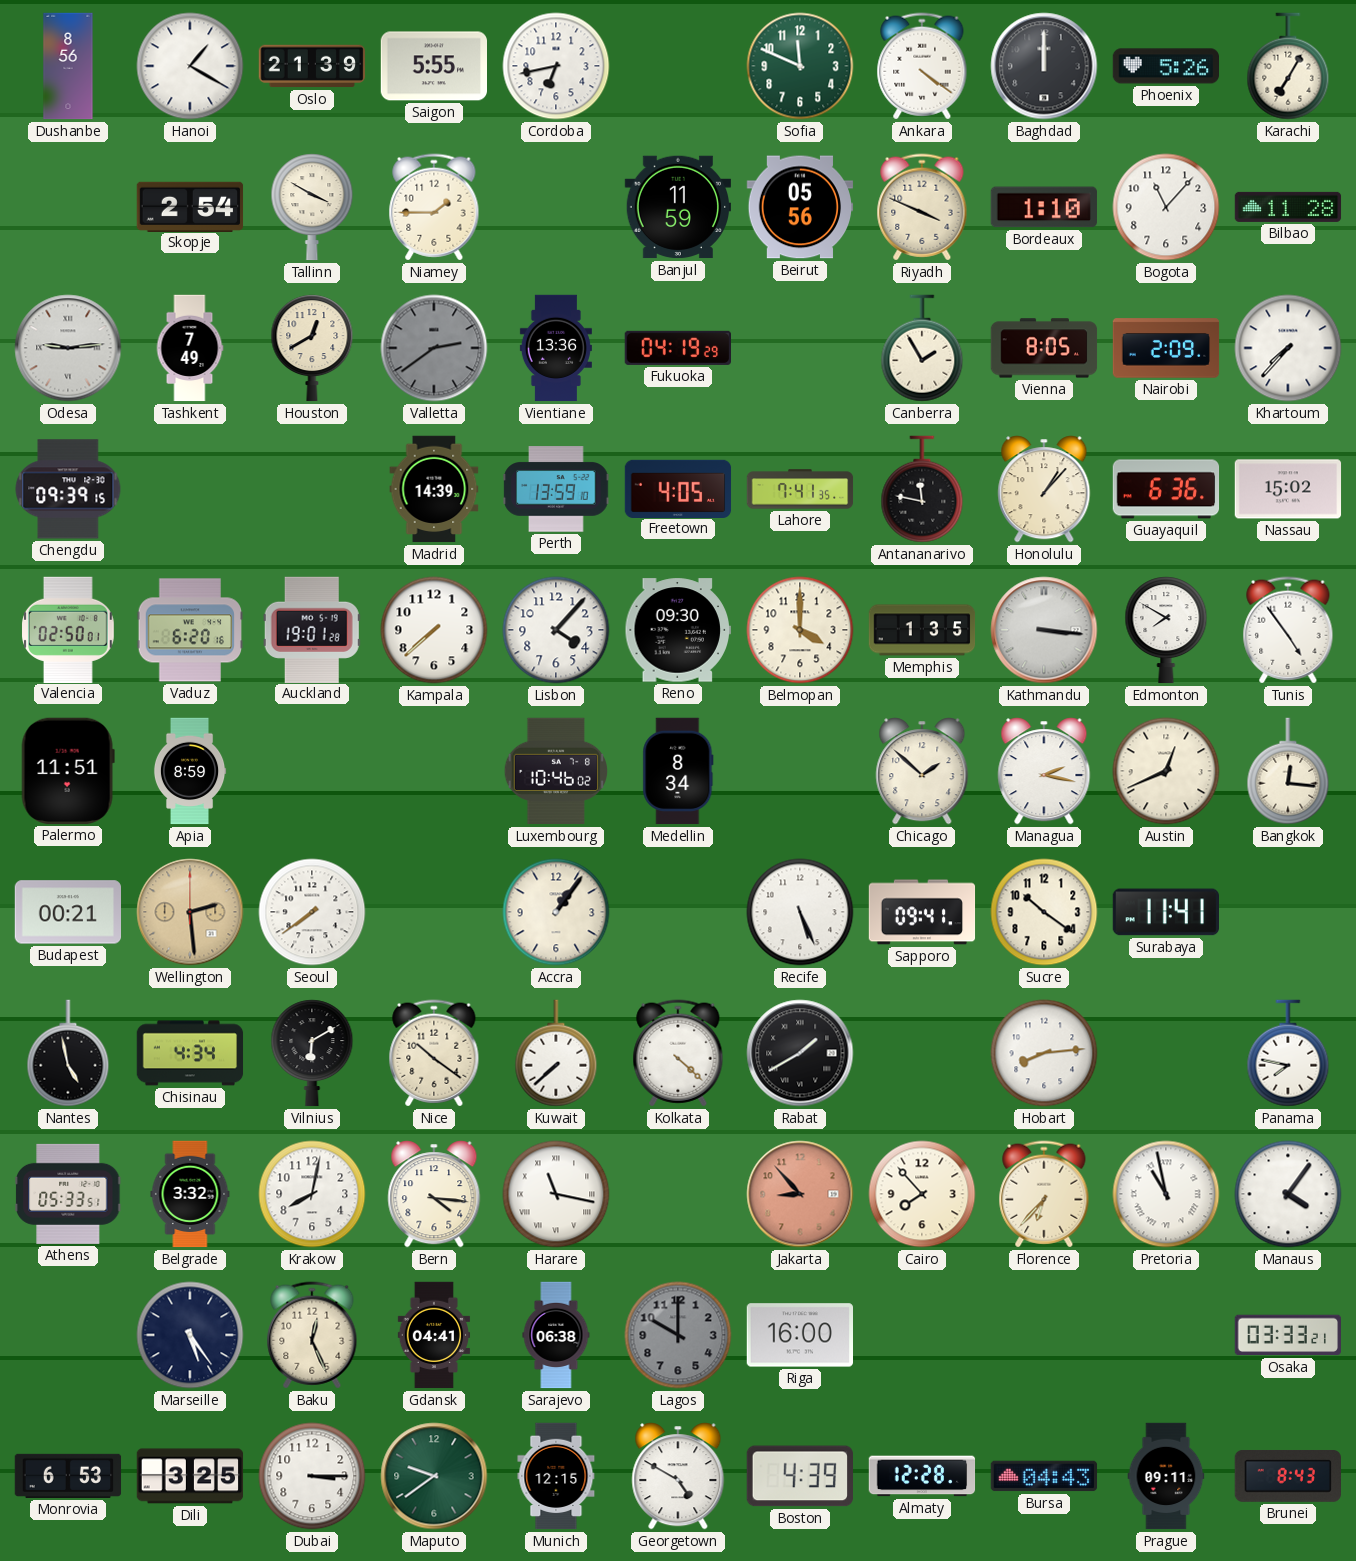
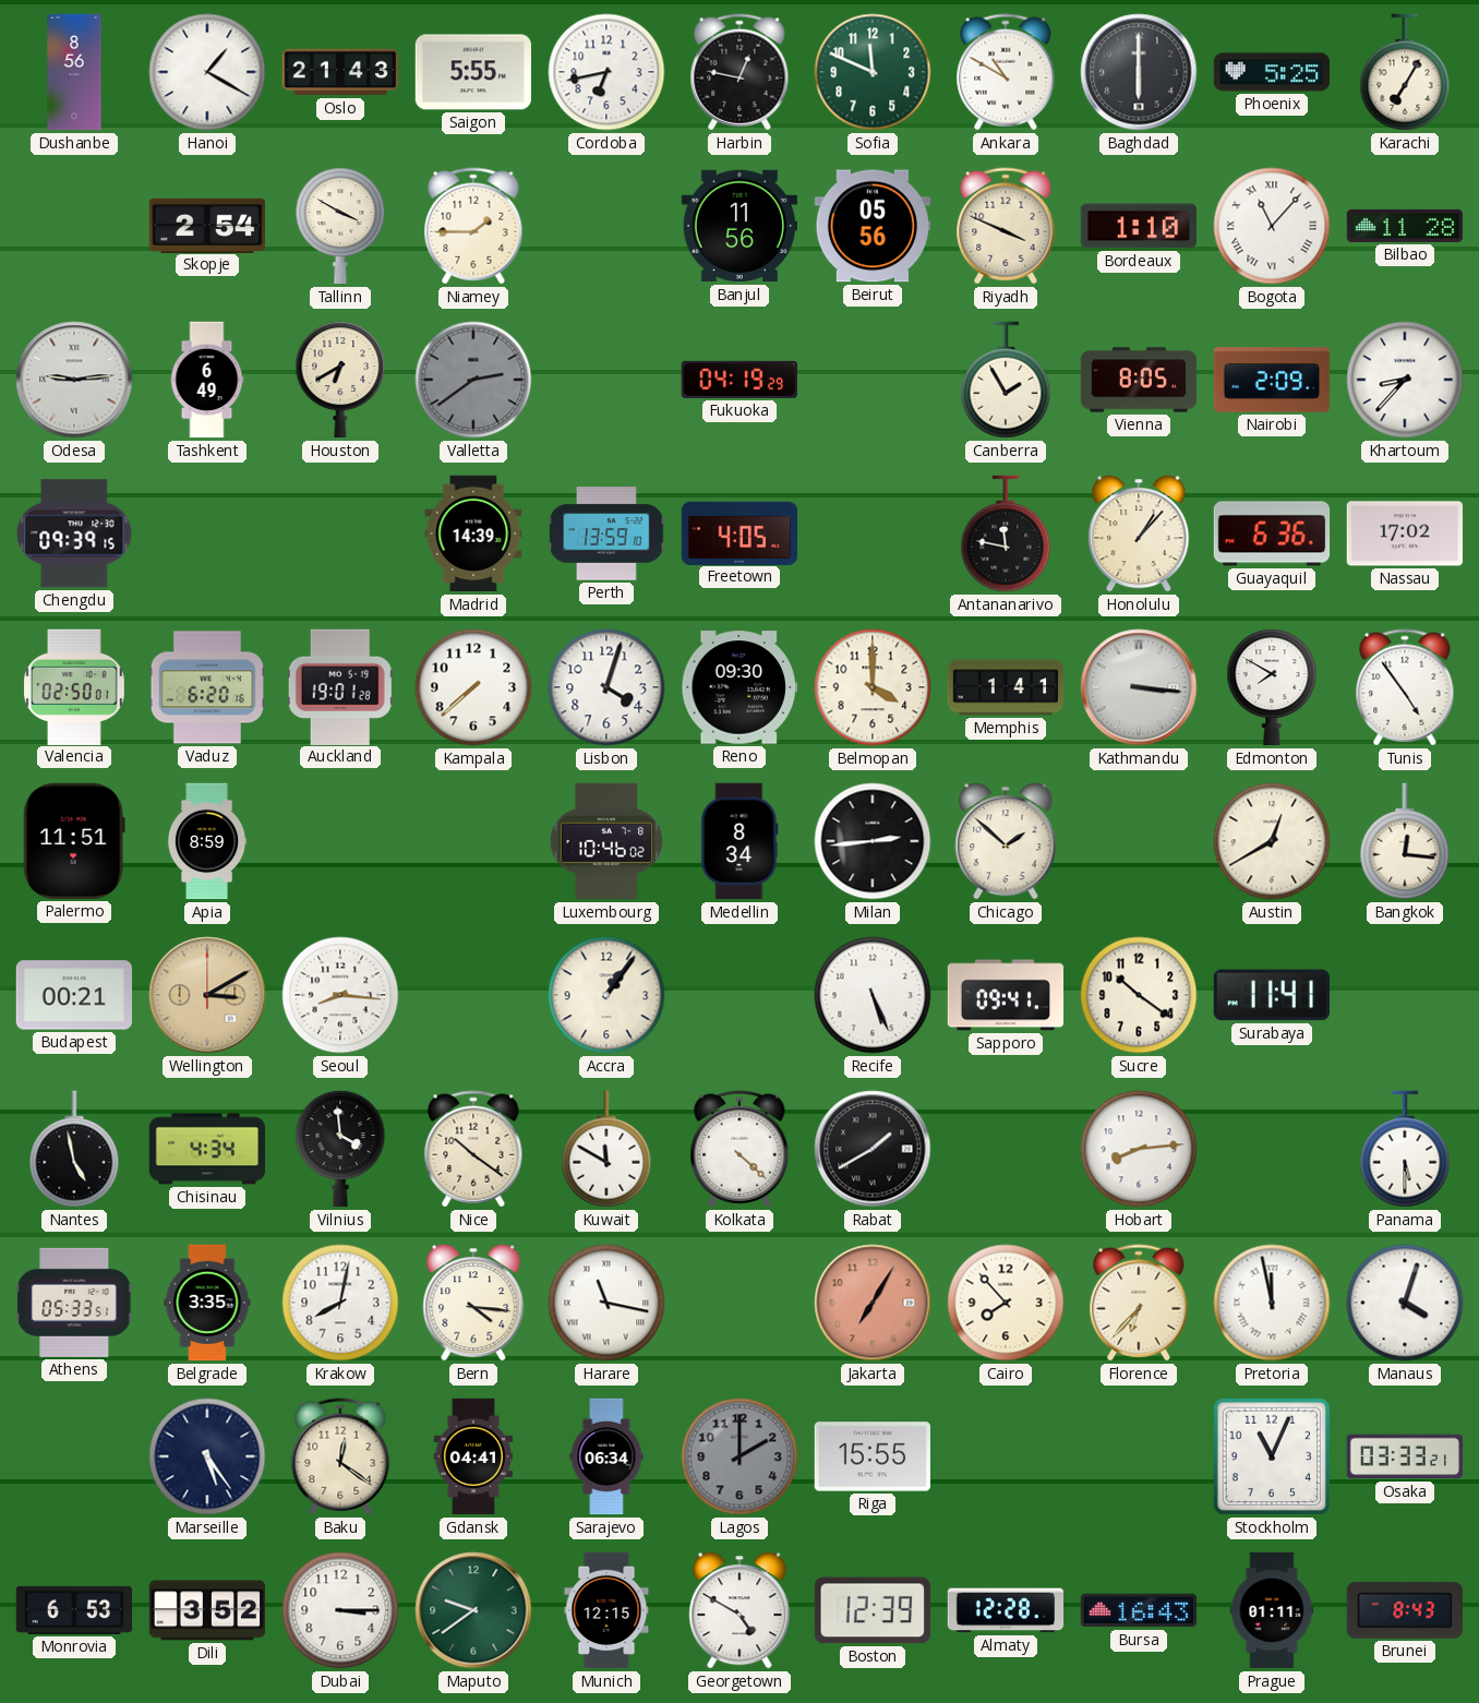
Oslo: 21:39 -> 21:43
Harbin: none -> 12:47
Ankara: 4:21 -> 10:50
Baghdad: 12:00 -> 6:00
Phoenix: 5:26 -> 5:25
Banjul: 11:59 -> 11:56
Bogota numerals: Arabic -> Roman
Tashkent: 7:49 -> 6:49
Houston: 12:40 -> 6:40
Vientiane: 13:36 -> none
Khartoum: 7:37 -> 8:37
Lahore: 7:41 -> none
Nassau: 15:02 -> 17:02
Lisbon: 4:07 -> 4:03
Memphis: 1:35 -> 1:41
Milan: none -> 2:44
Managua: 2:17 -> none
Austin: 12:41 -> 12:40
Wellington: 2:29 -> 3:10
Seoul: 7:39 -> 8:16
Vilnius: 6:10 -> 3:59
Kuwait: 7:38 -> 11:50
Panama: 7:47 -> 5:30
Belgrade: 3:32 -> 3:35
Jakarta: 8:53 -> 7:05
Pretoria: 10:58 -> 11:58
Manaus: 4:06 -> 4:03
Baku: 12:26 -> 12:21
Sarajevo: 06:38 -> 06:34
Lagos: 10:00 -> 2:00
Riga: 16:00 -> 15:55
Stockholm: none -> 11:04
Dili: 3:25 -> 3:52
Boston: 4:39 -> 12:39
Bursa: 04:43 -> 16:43
Prague: 09:11 -> 01:11
